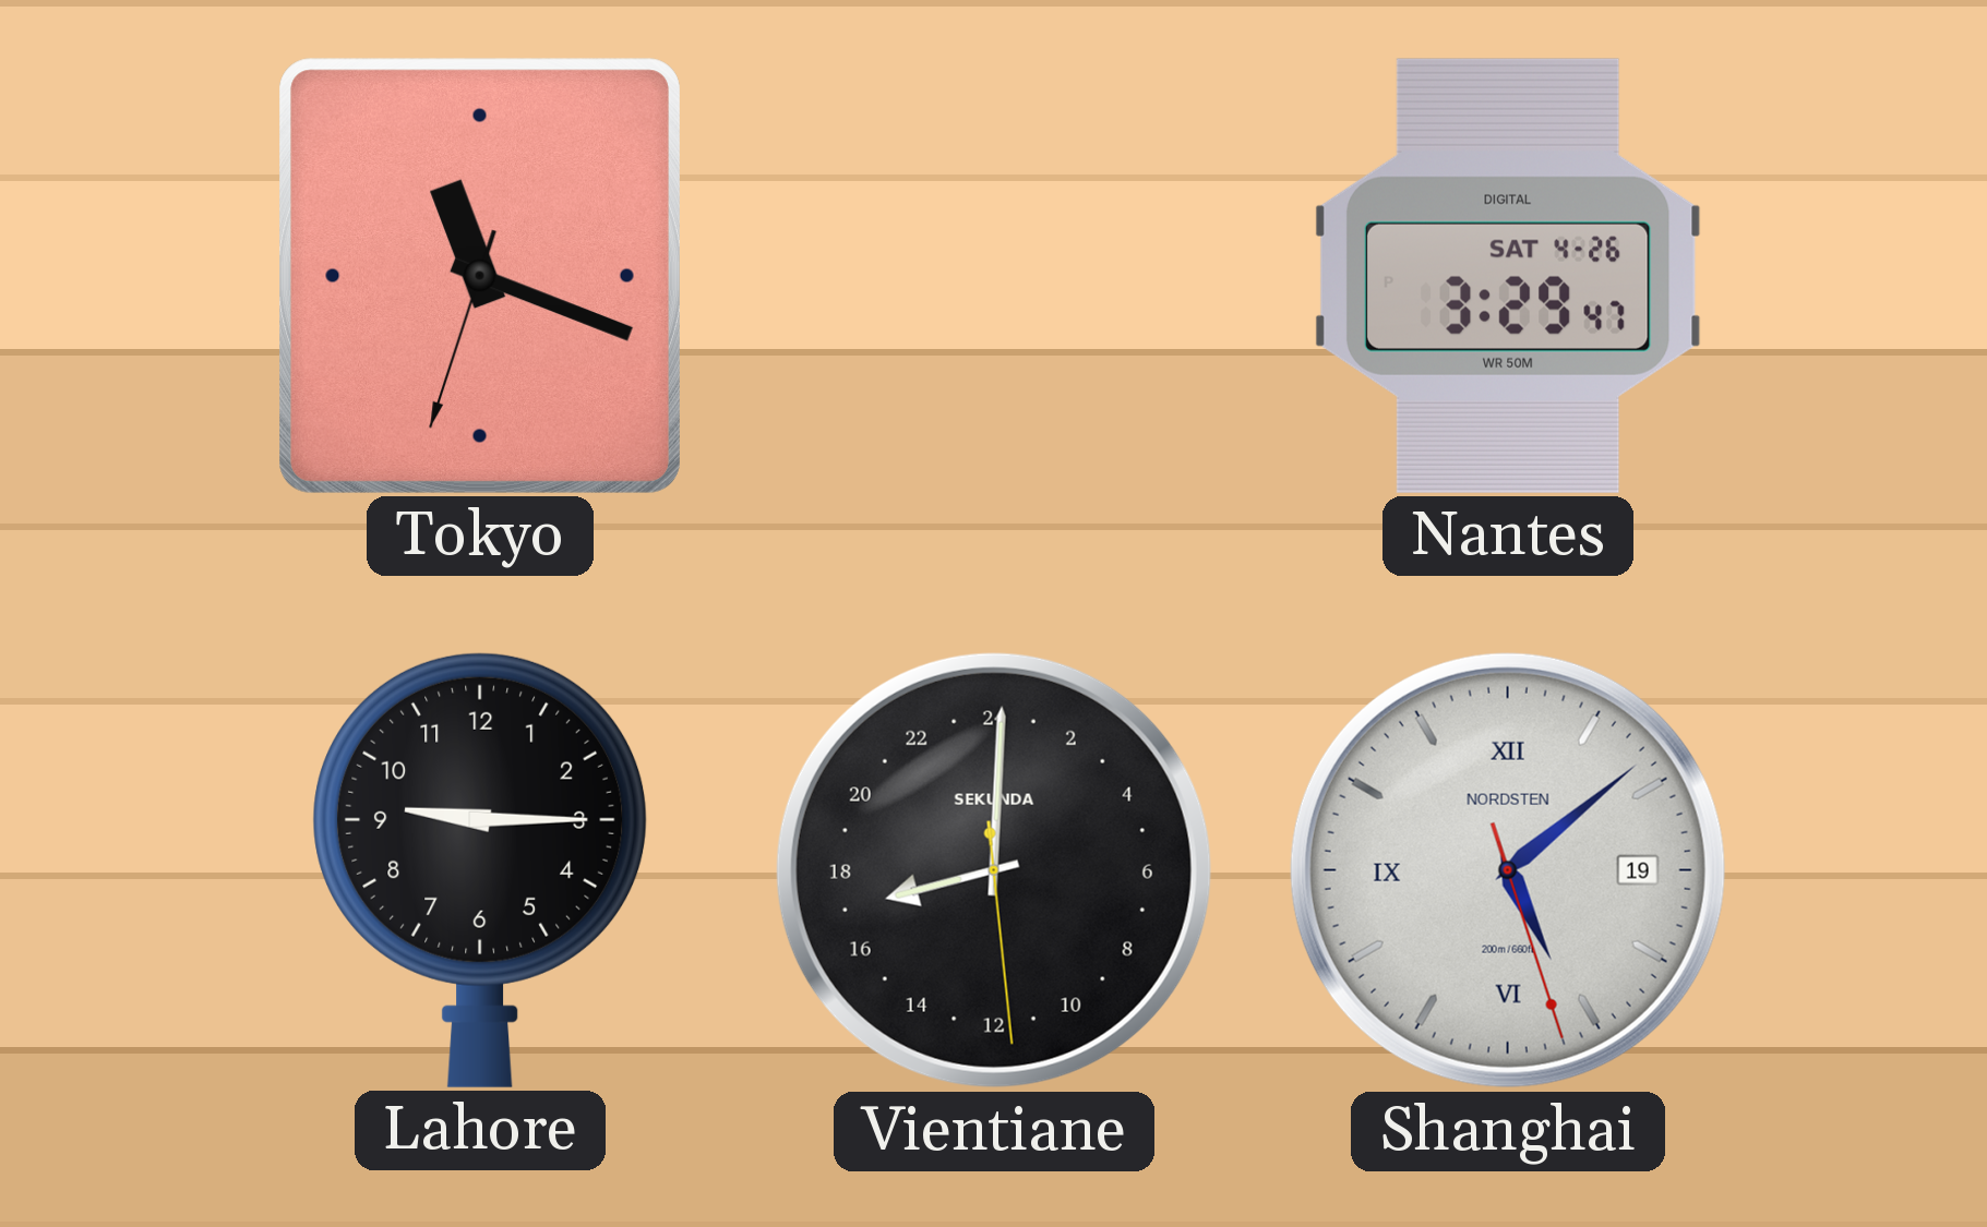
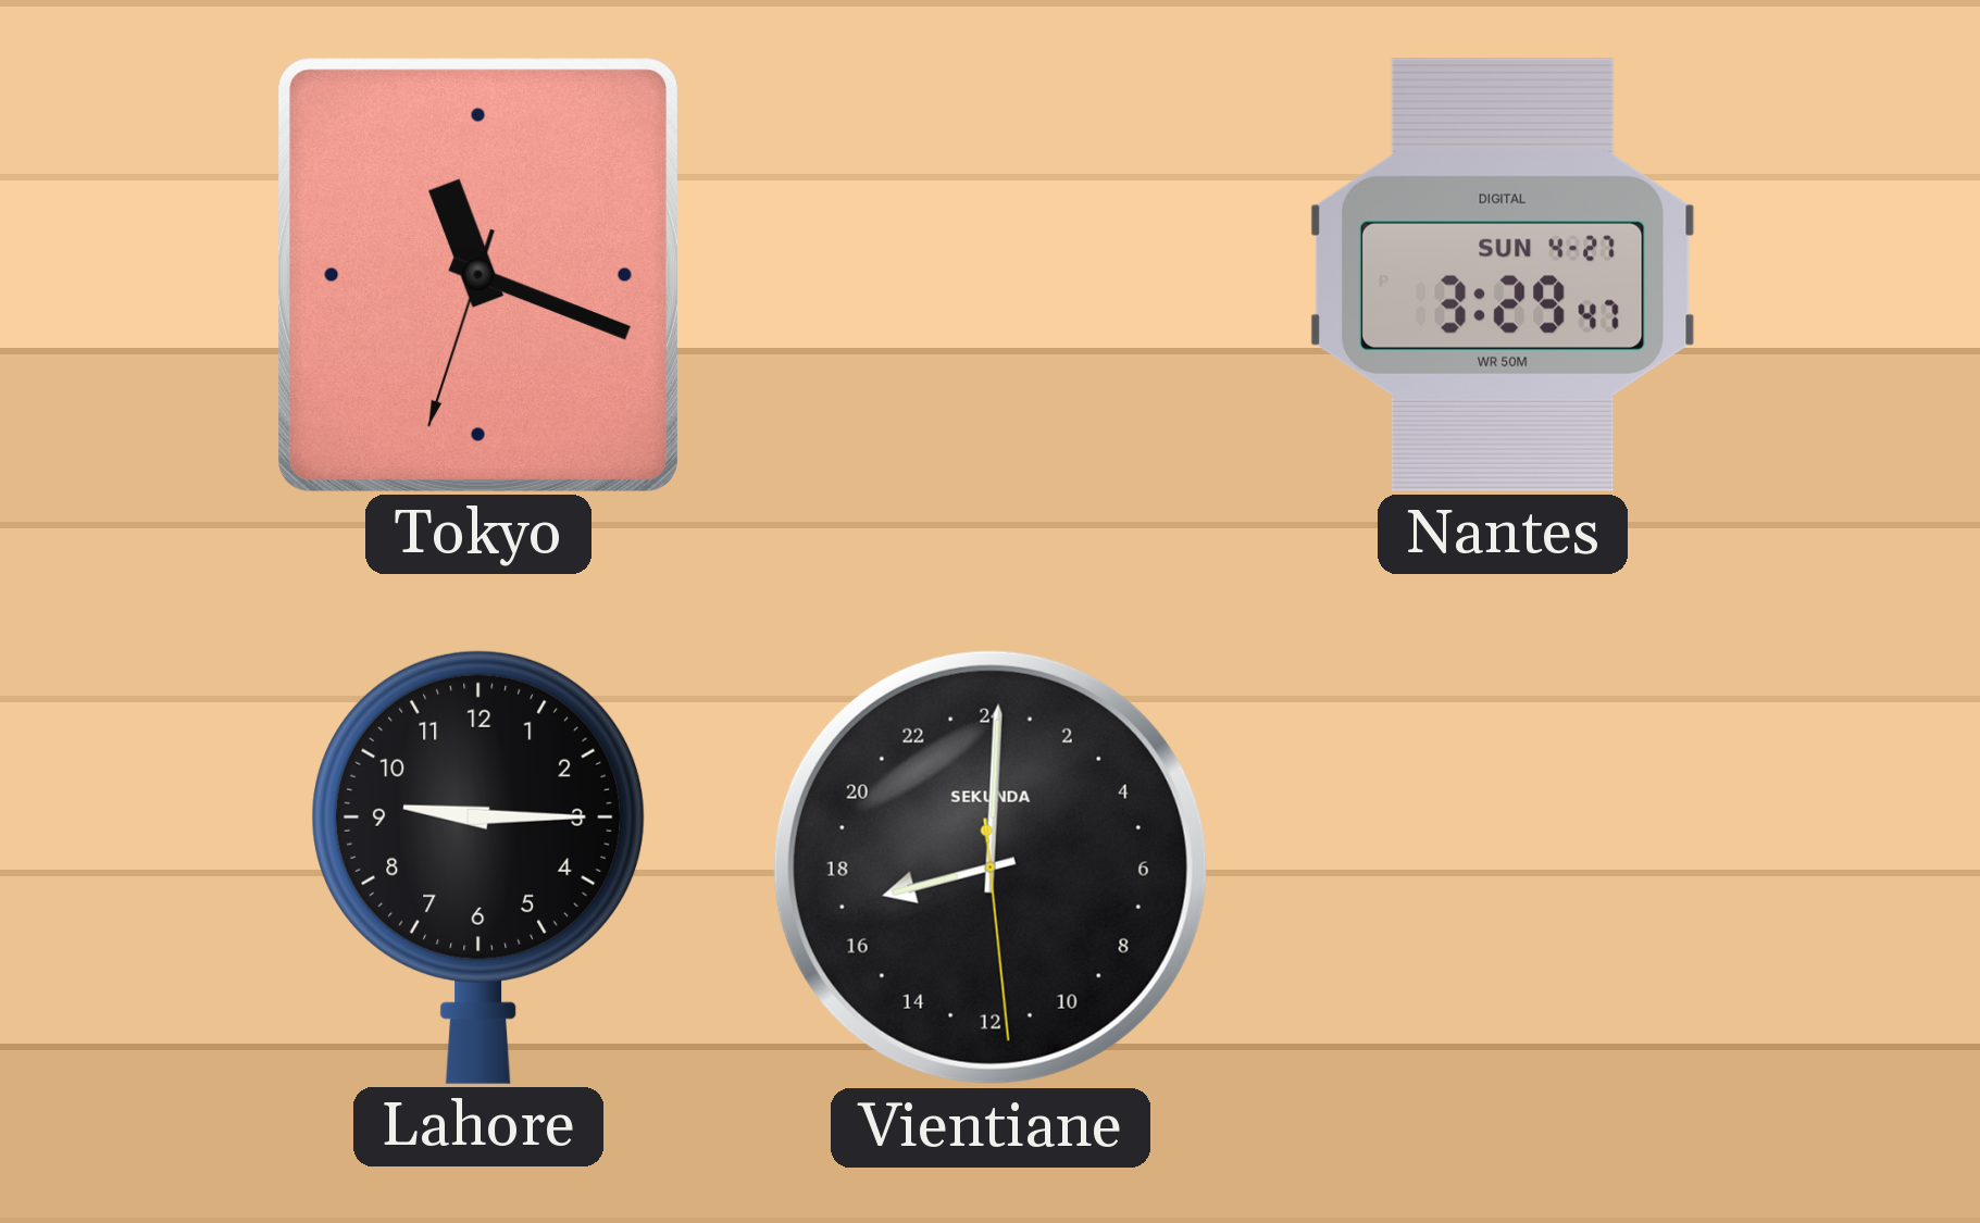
Nantes date: SAT 4-26 -> SUN 4-27
Shanghai: 5:08 -> none
